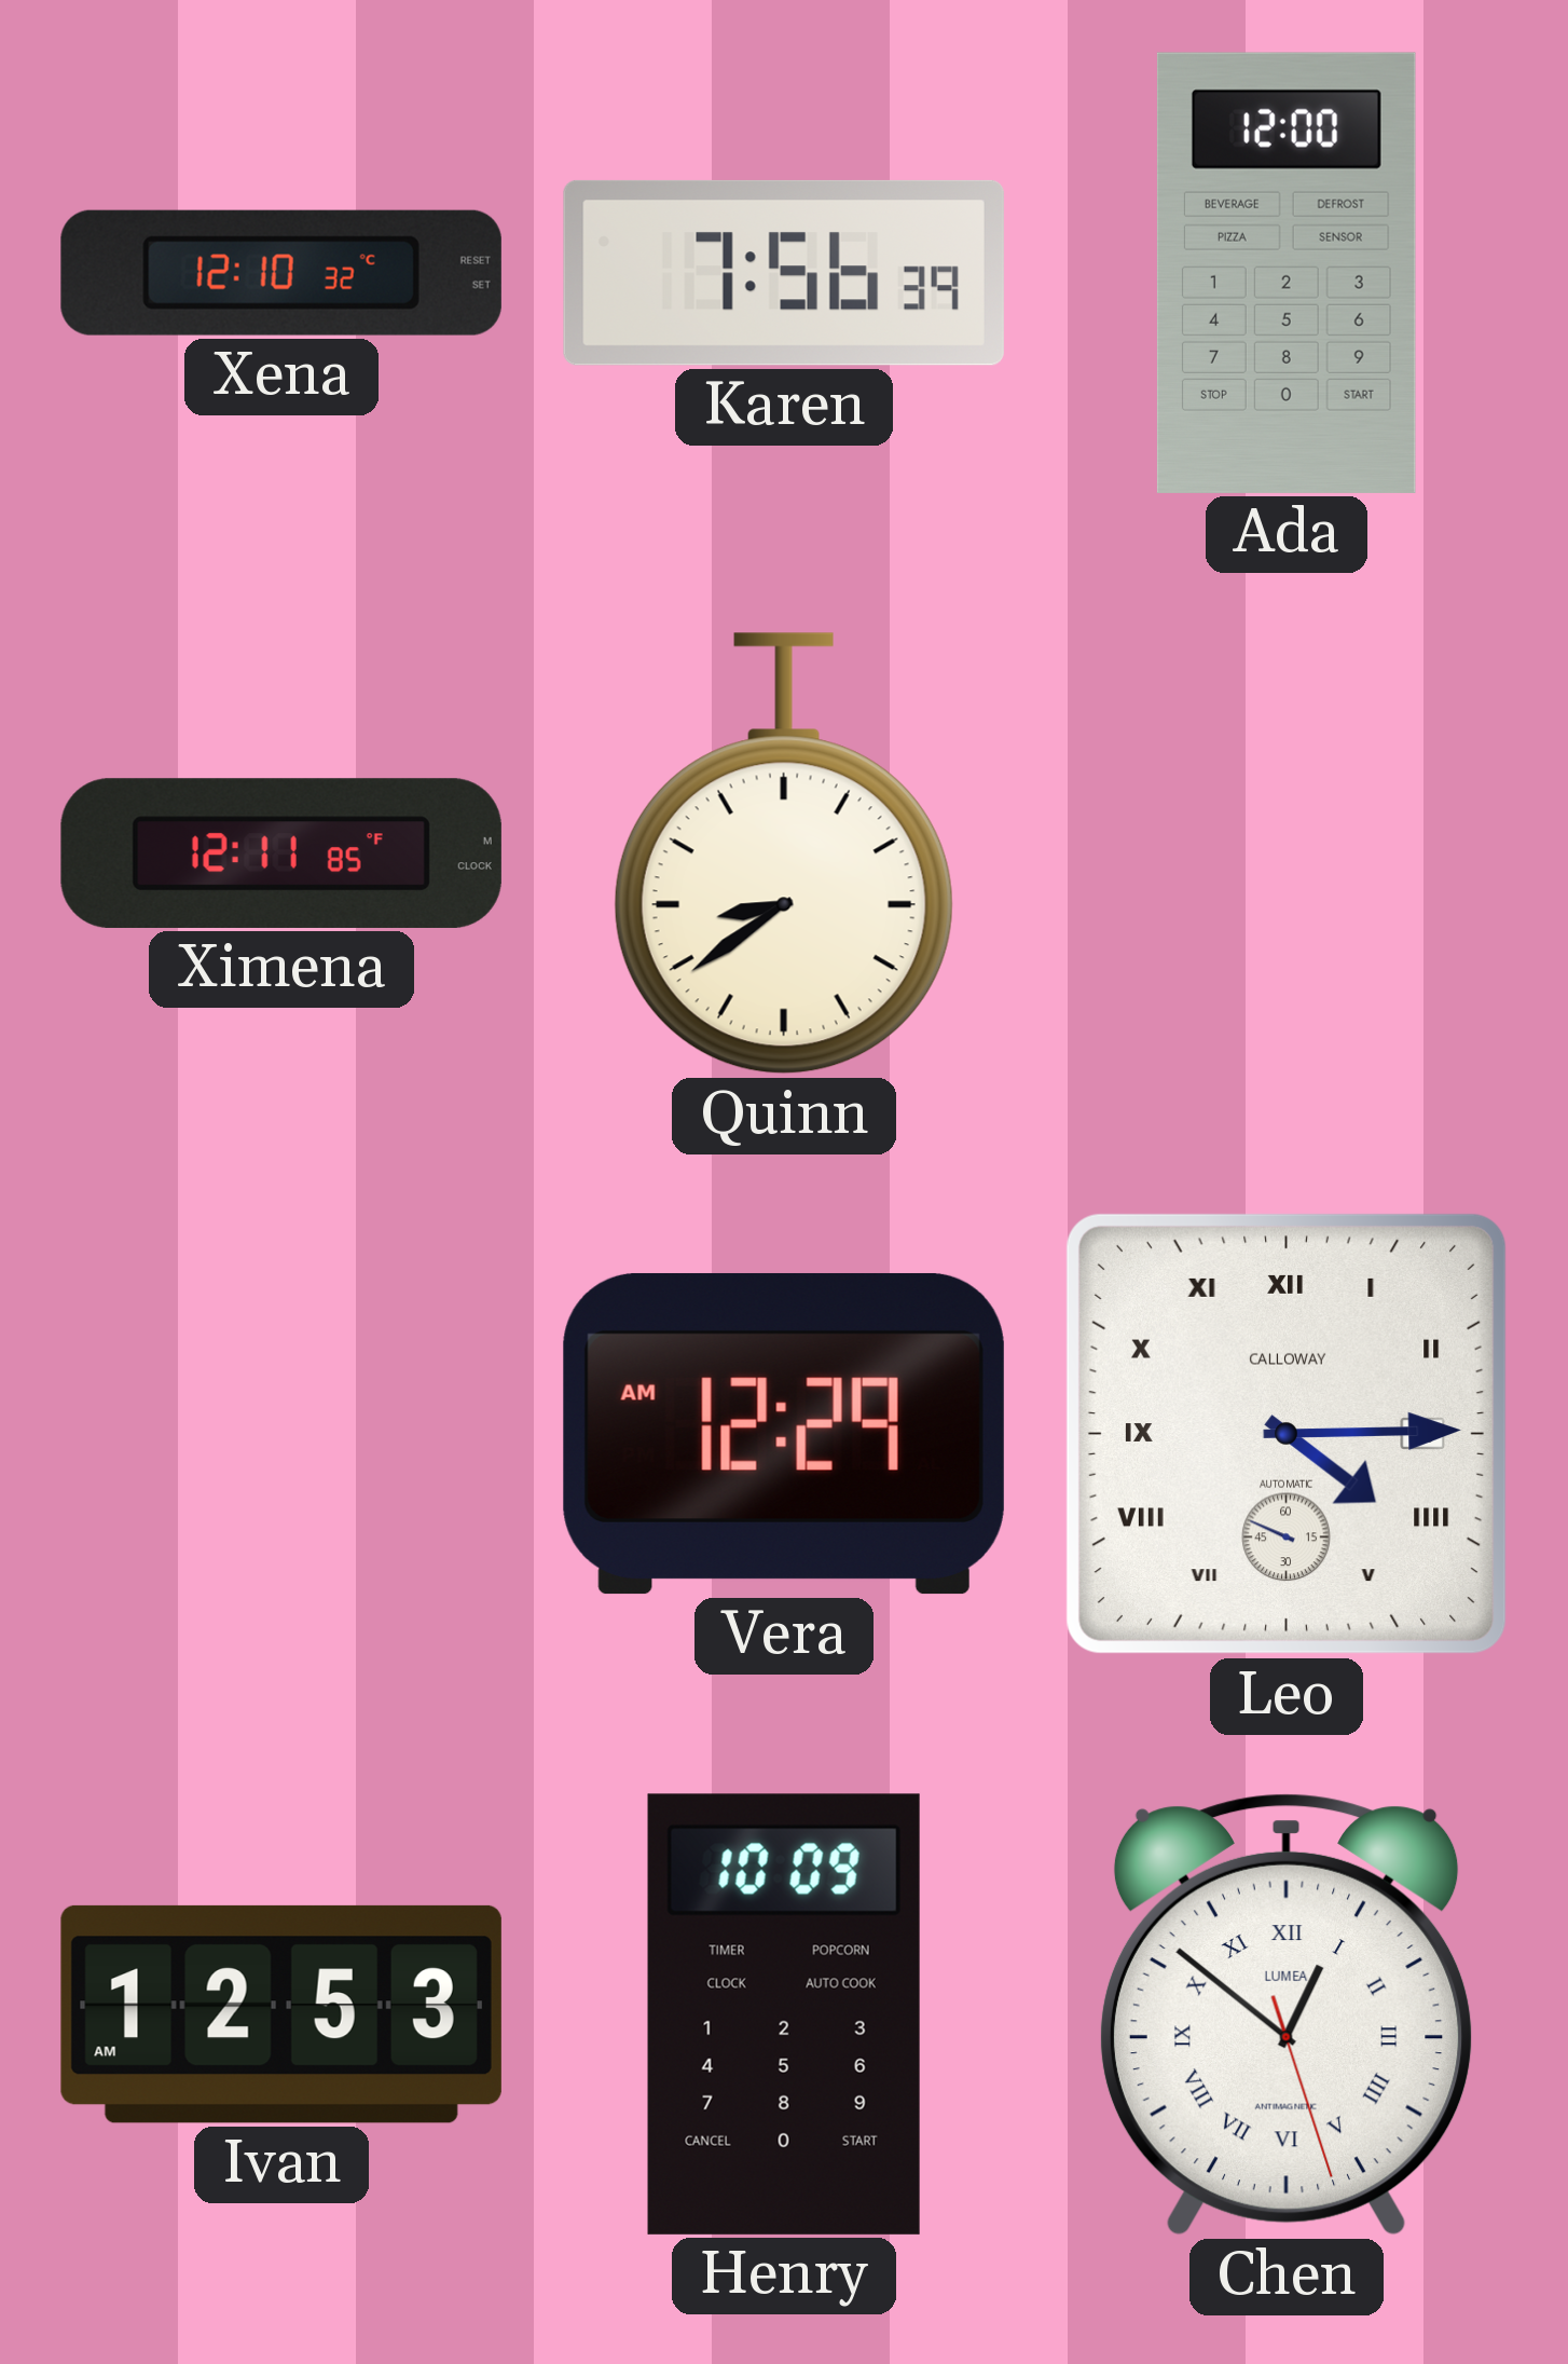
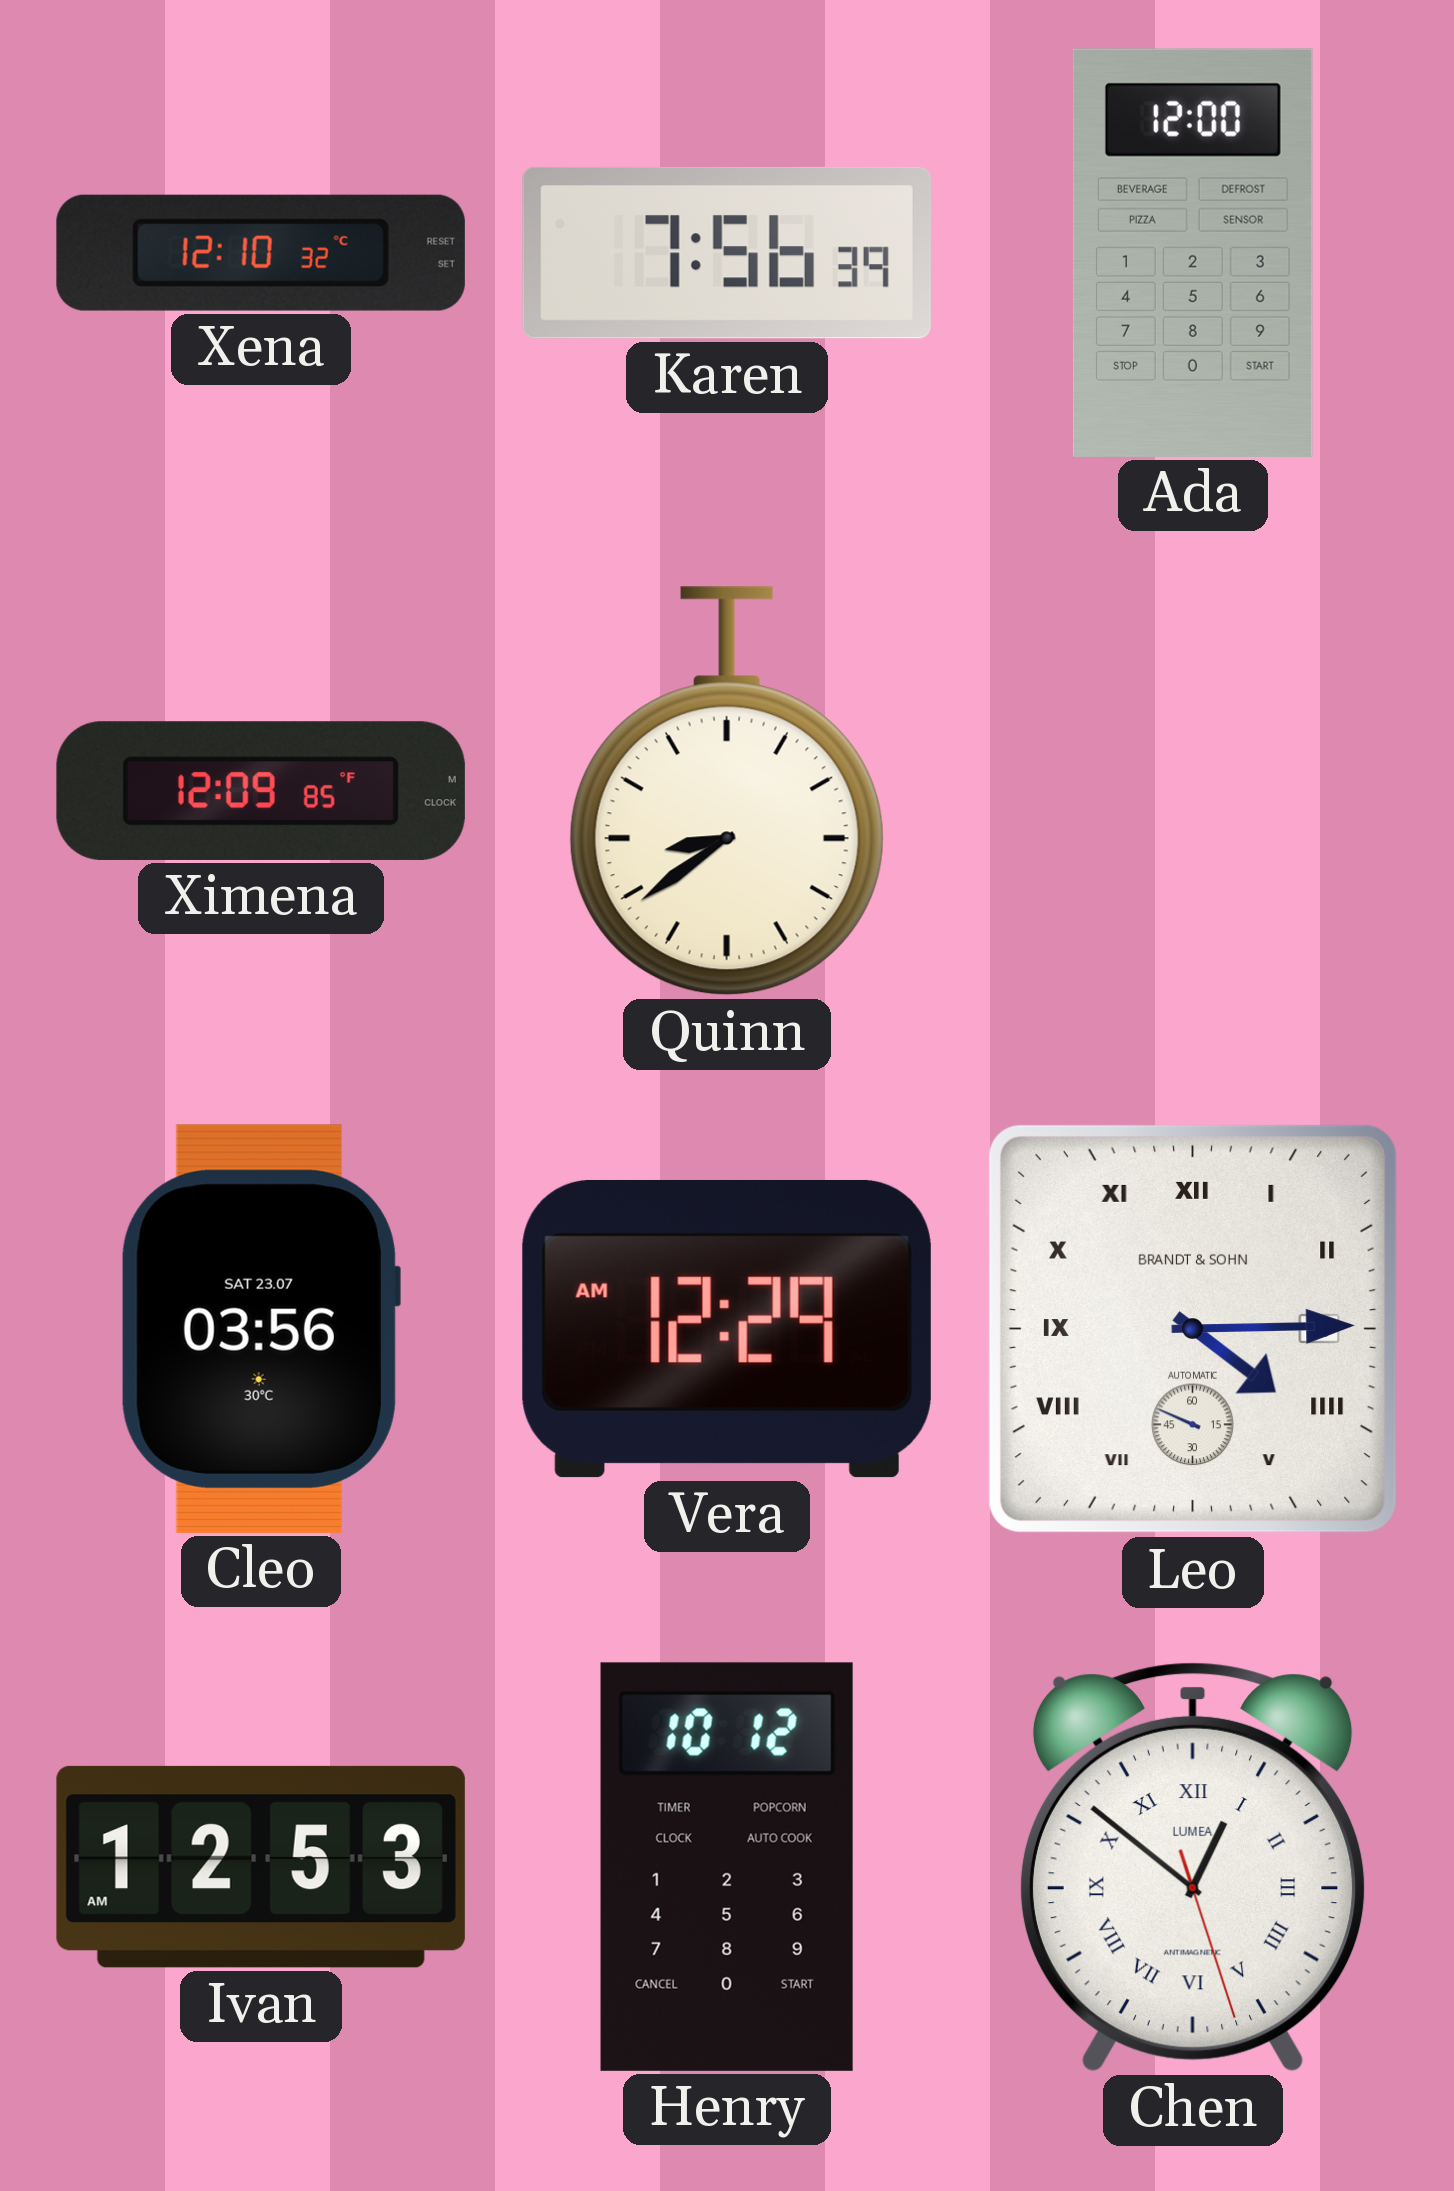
Ximena: 12:11 -> 12:09
Cleo: none -> 03:56
Leo brand: CALLOWAY -> BRANDT & SOHN
Henry: 10:09 -> 10:12
